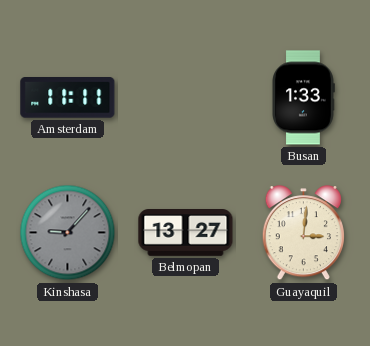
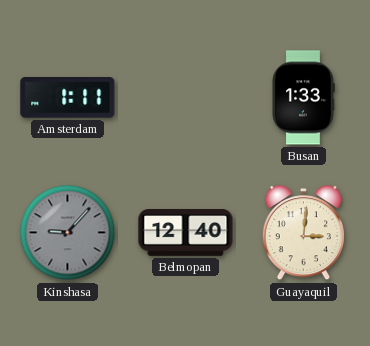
Amsterdam: 11:11 -> 1:11
Belmopan: 13:27 -> 12:40
